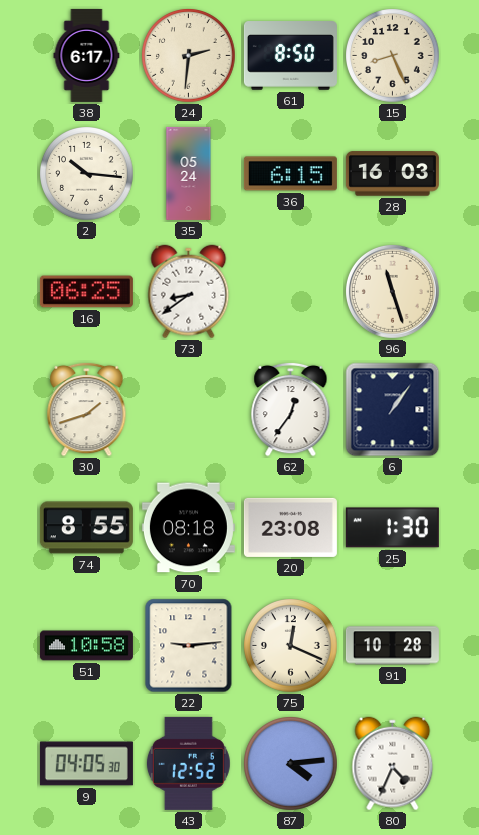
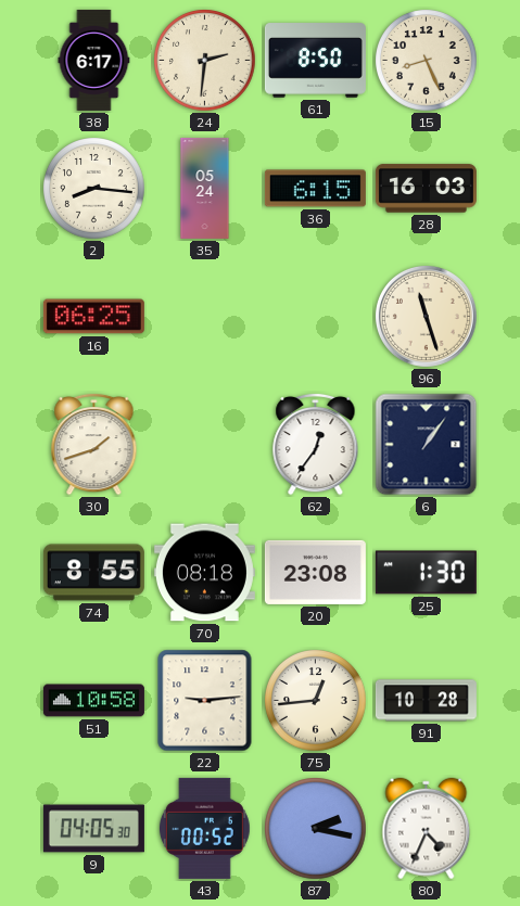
2: 10:16 -> 8:16
73: 8:39 -> none
75: 12:19 -> 12:44
43: 12:52 -> 00:52
87: 4:14 -> 2:17
